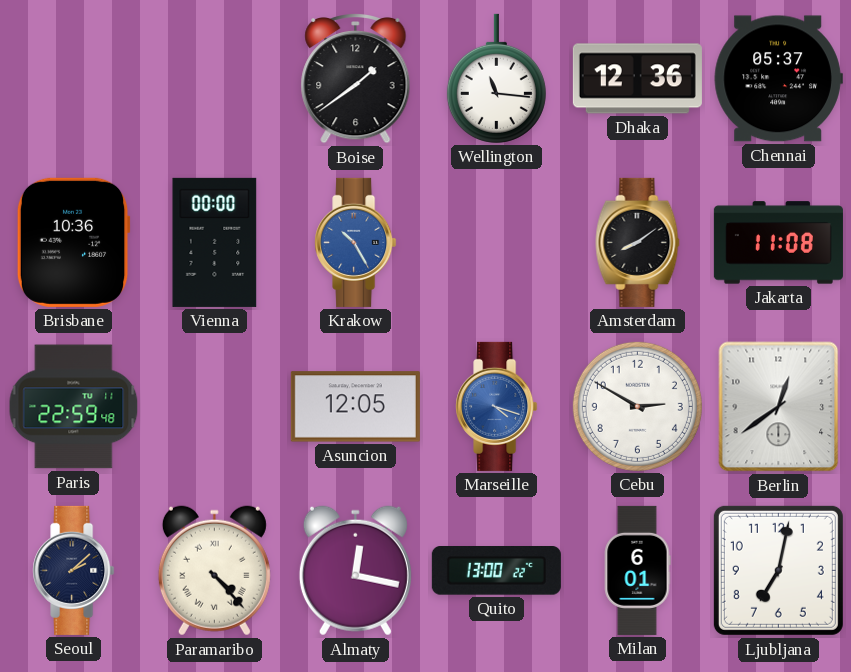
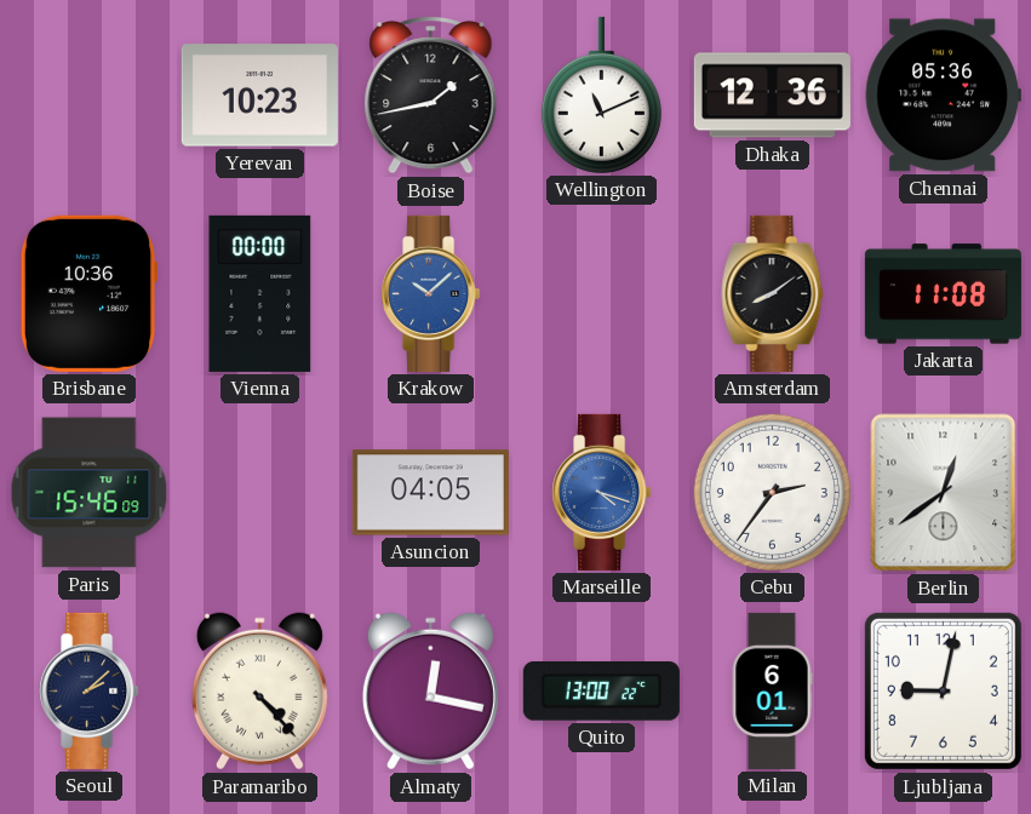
Yerevan: none -> 10:23
Boise: 1:39 -> 1:43
Wellington: 11:16 -> 11:11
Chennai: 05:37 -> 05:36
Krakow: 10:25 -> 10:08
Paris: 22:59 -> 15:46
Asuncion: 12:05 -> 04:05
Cebu: 2:50 -> 2:36
Ljubljana: 7:02 -> 9:02
